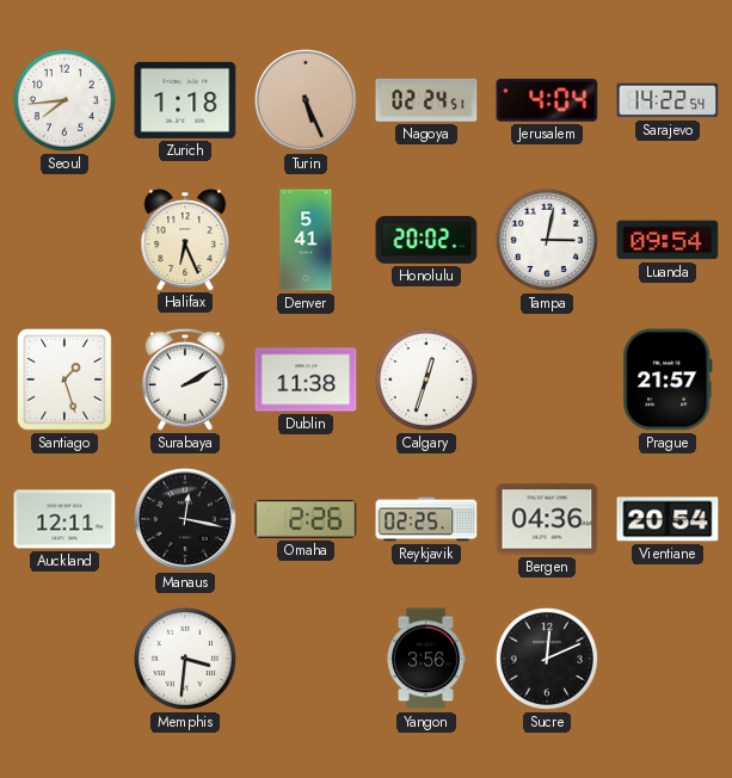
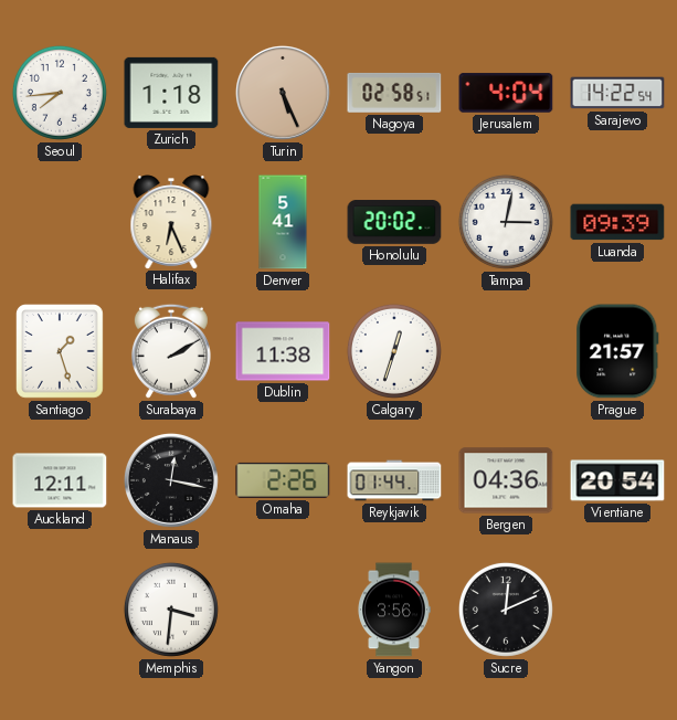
Nagoya: 02:24 -> 02:58
Luanda: 09:54 -> 09:39
Reykjavik: 02:25 -> 01:44
